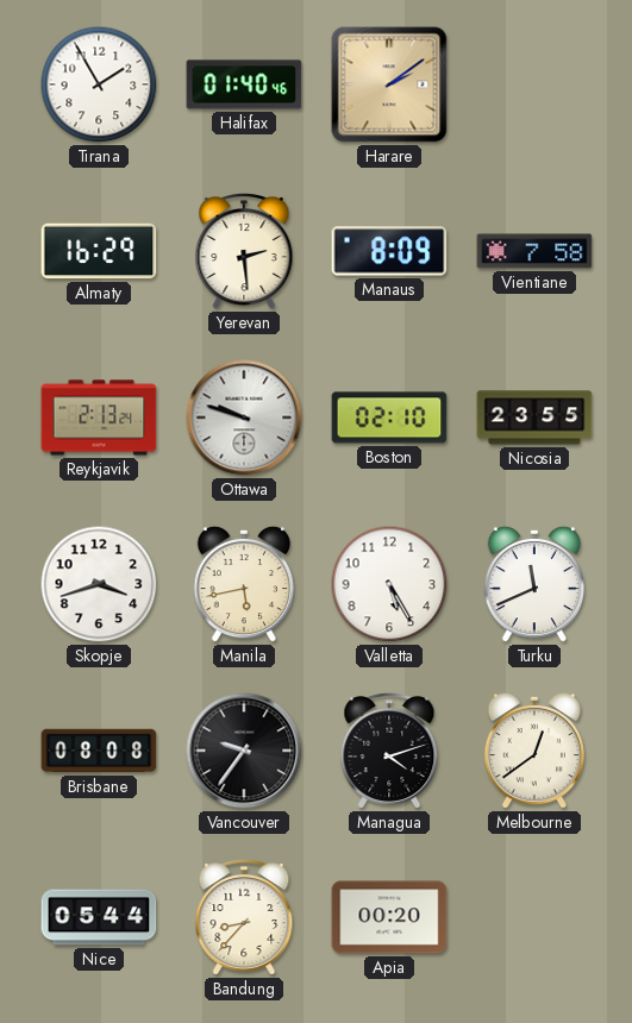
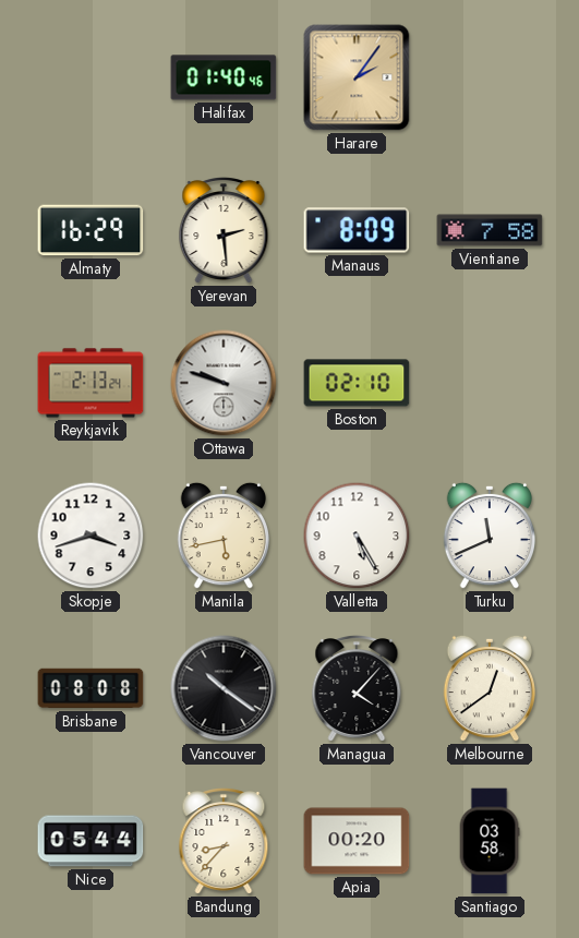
Tirana: 1:55 -> none
Harare: 2:09 -> 2:06
Nicosia: 23:55 -> none
Vancouver: 9:36 -> 10:21
Managua: 4:12 -> 4:07
Santiago: none -> 03:58
